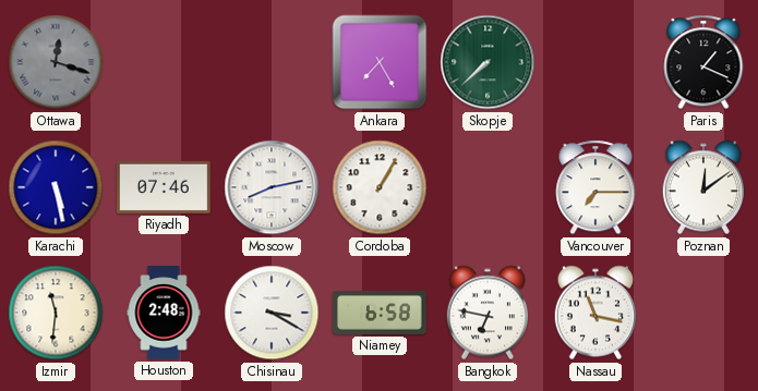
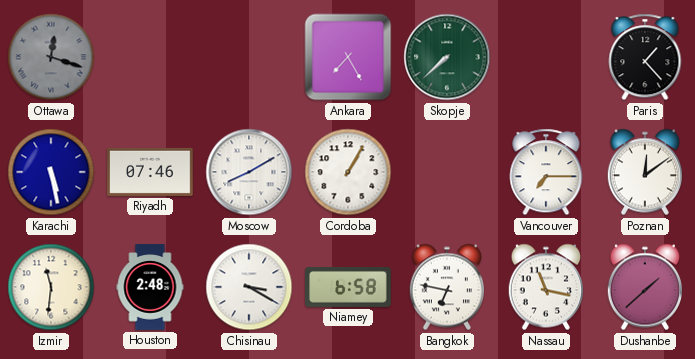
Paris: 1:19 -> 1:23
Moscow: 8:13 -> 8:10
Dushanbe: none -> 1:38
